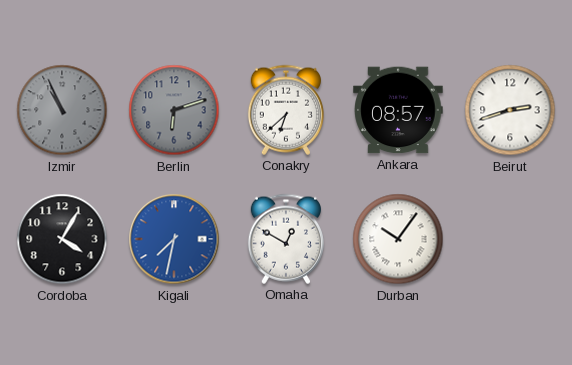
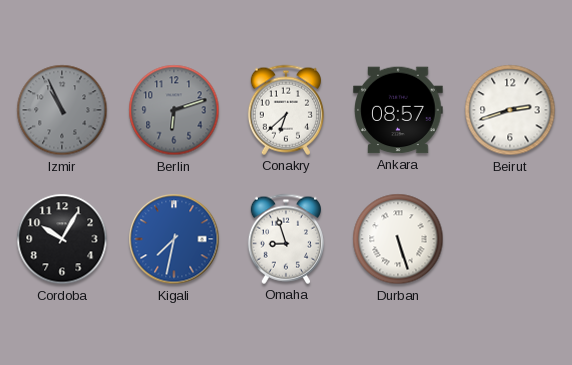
Cordoba: 4:05 -> 10:05
Omaha: 12:50 -> 8:57
Durban: 10:06 -> 5:27
